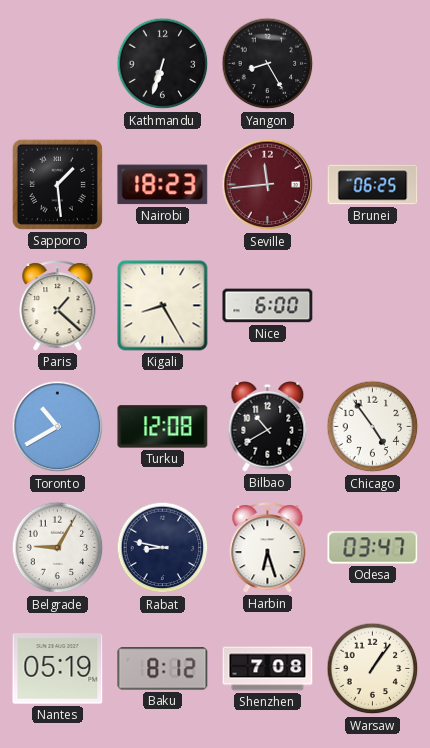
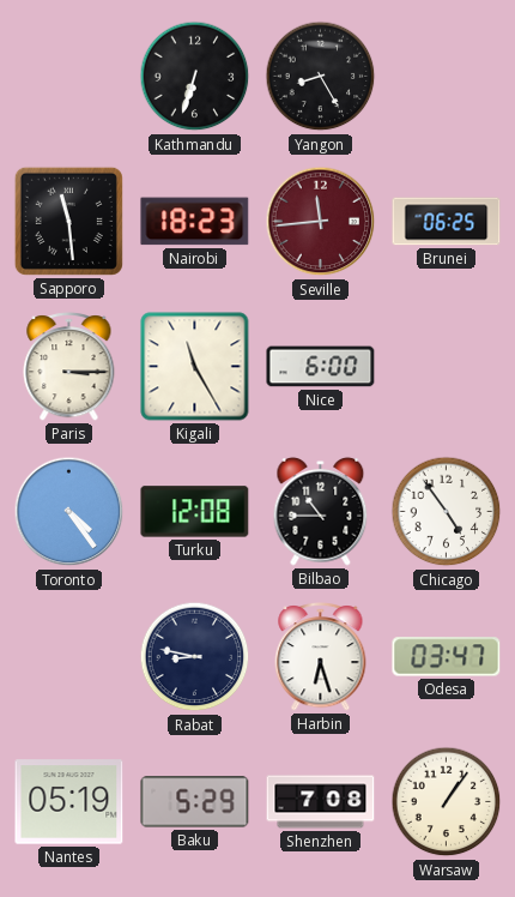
Sapporo: 1:29 -> 11:29
Paris: 1:22 -> 3:15
Kigali: 8:25 -> 11:25
Toronto: 10:40 -> 4:24
Bilbao: 10:40 -> 10:45
Belgrade: 9:05 -> none
Baku: 8:12 -> 5:29
